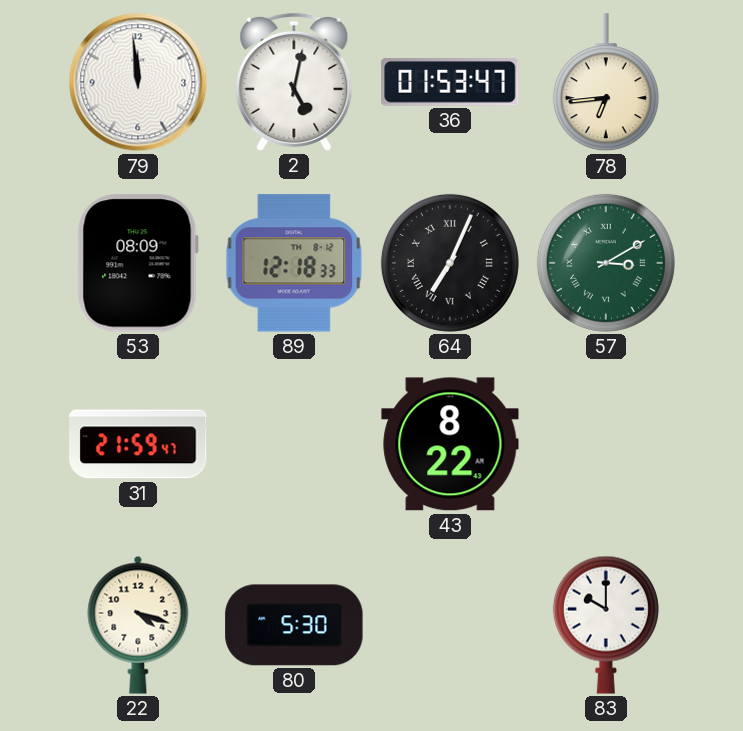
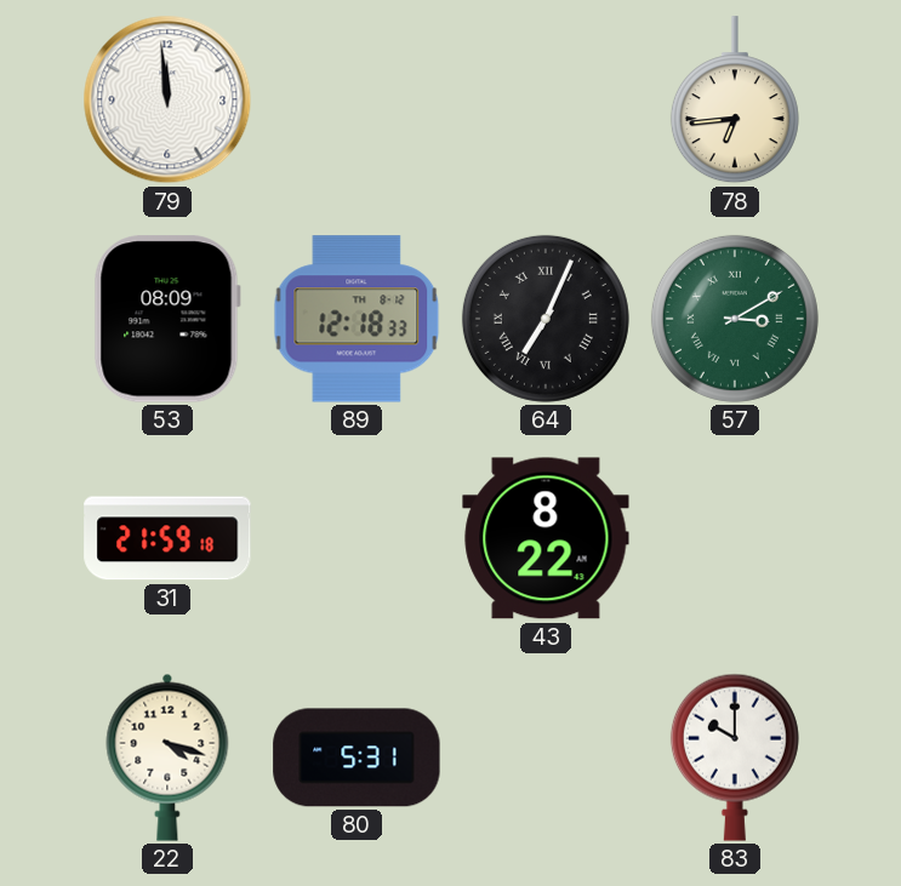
2: 5:02 -> none
36: 01:53 -> none
31: 21:59:47 -> 21:59:18
80: 5:30 -> 5:31
